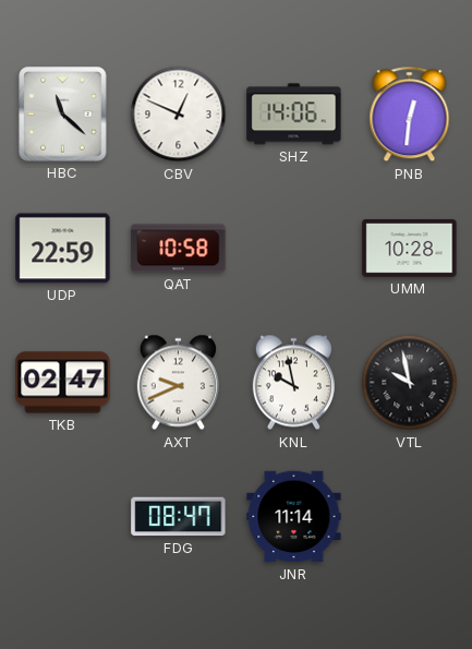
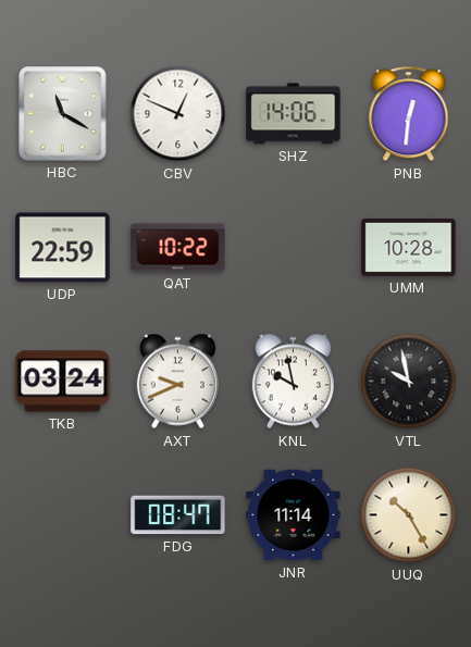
HBC: 11:22 -> 11:20
QAT: 10:58 -> 10:22
TKB: 02:47 -> 03:24
UUQ: none -> 10:25
